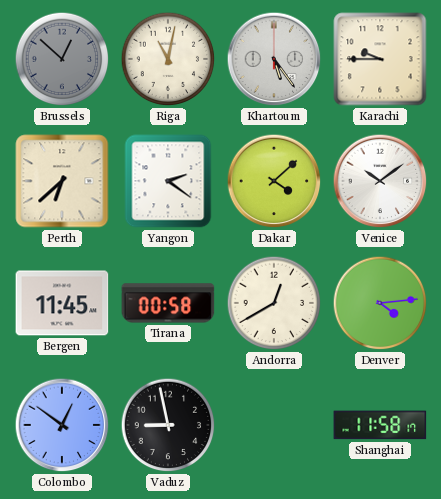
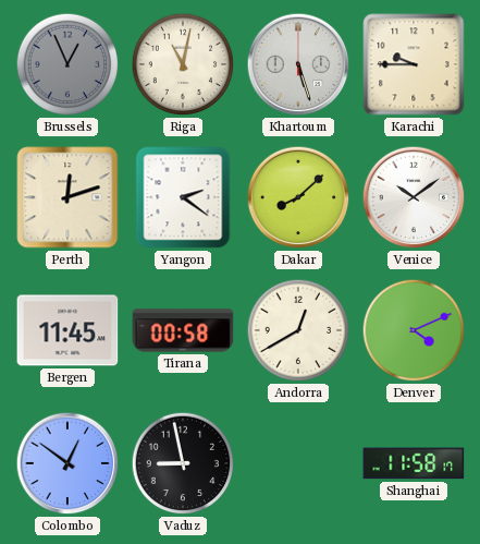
Brussels: 12:52 -> 12:56
Khartoum: 5:24 -> 5:27
Perth: 6:38 -> 12:12
Dakar: 4:08 -> 8:08
Denver: 4:14 -> 4:11
